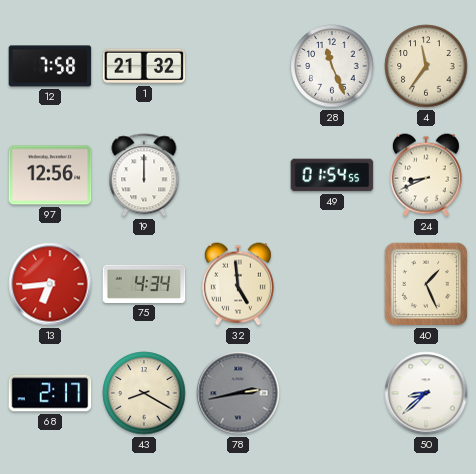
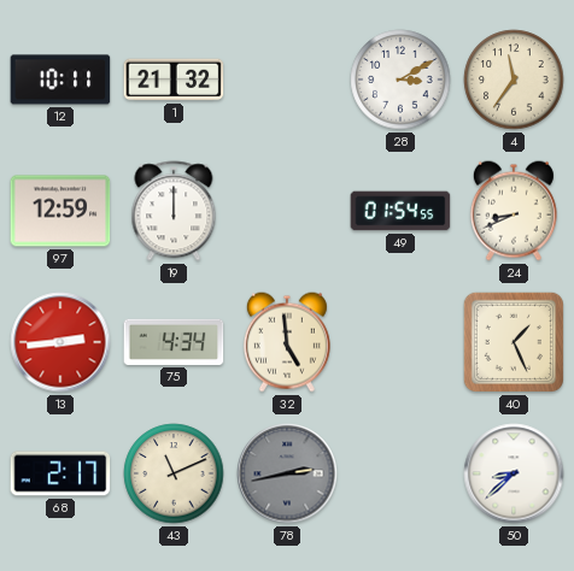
12: 7:58 -> 10:11
28: 11:26 -> 3:10
97: 12:56 -> 12:59
13: 6:44 -> 2:44
43: 8:20 -> 11:11
